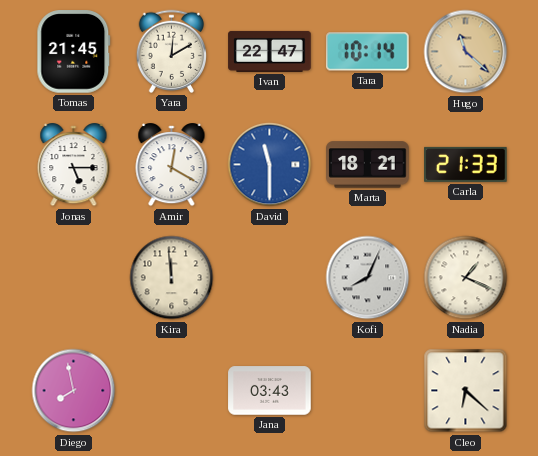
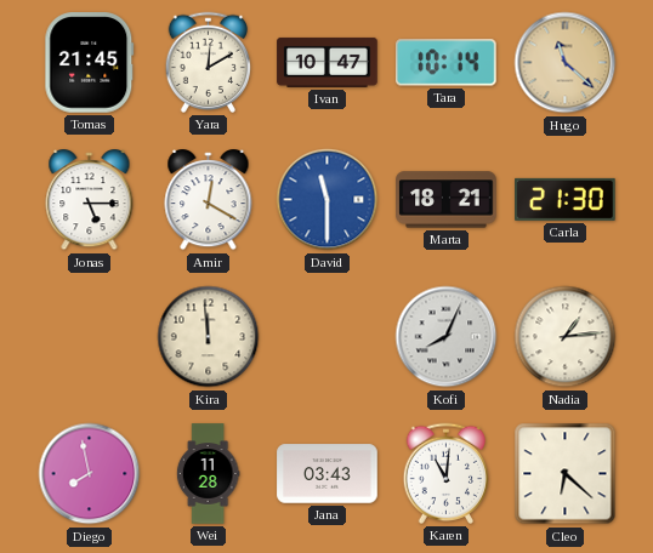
Ivan: 22:47 -> 10:47
Carla: 21:33 -> 21:30
Nadia: 1:19 -> 1:14
Wei: none -> 11:28
Karen: none -> 11:01
